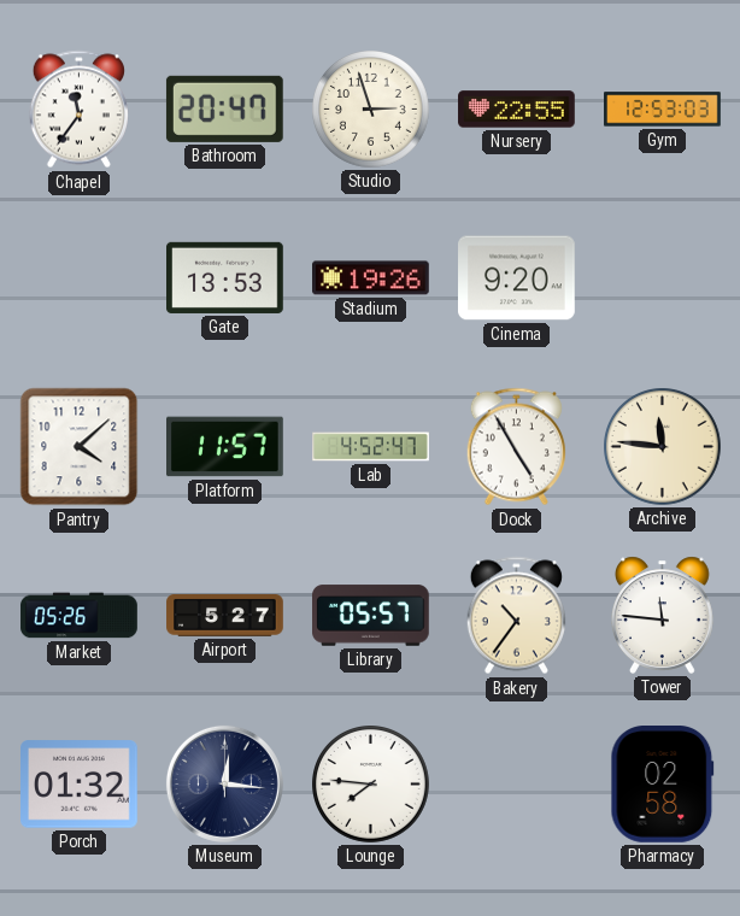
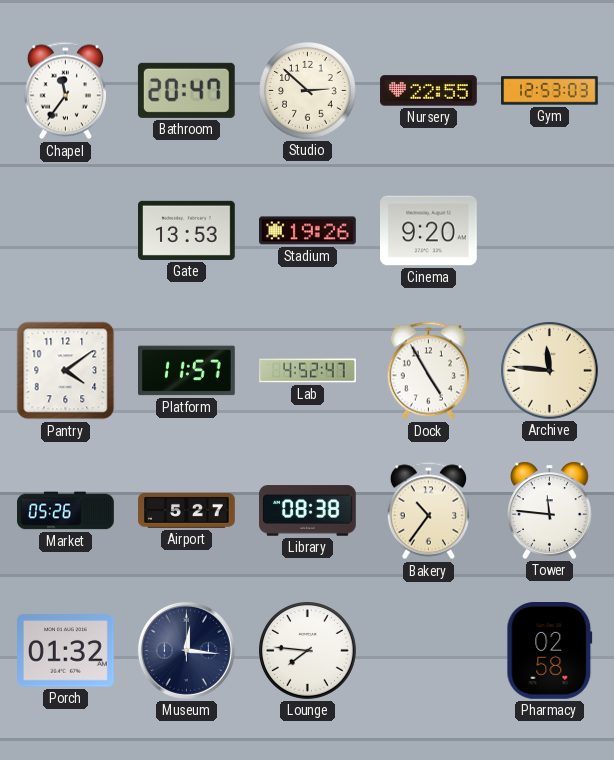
Studio: 2:57 -> 2:52
Pantry: 4:08 -> 4:09
Library: 05:57 -> 08:38
